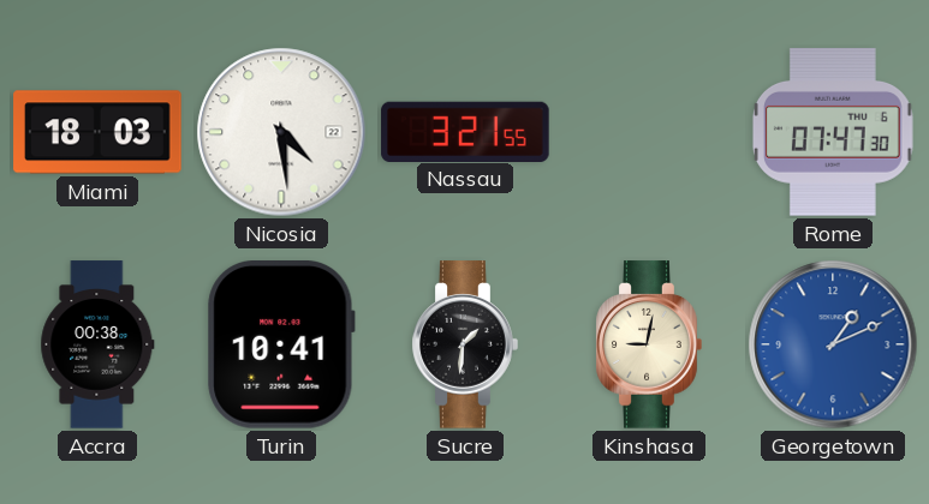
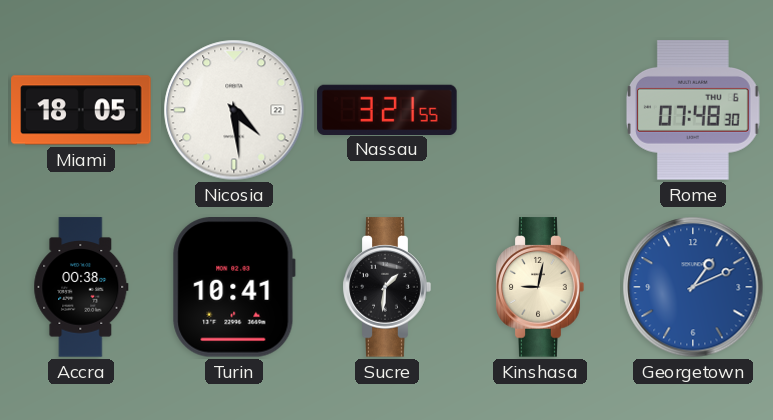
Miami: 18:03 -> 18:05
Rome: 07:47 -> 07:48
